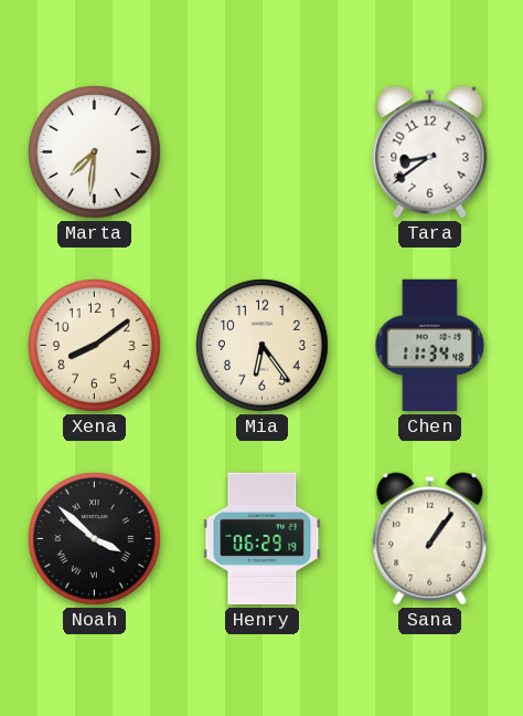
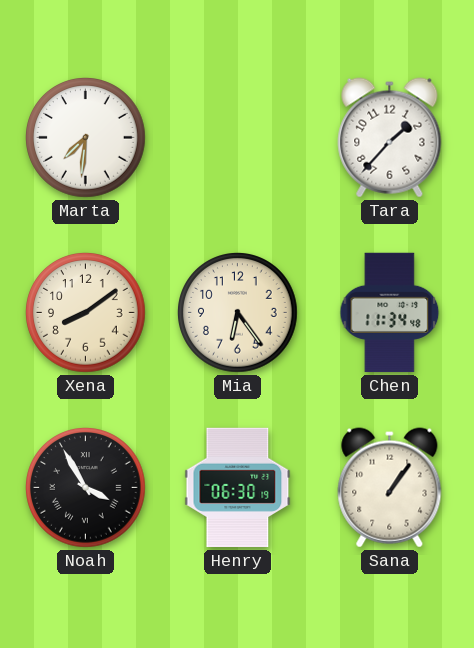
Tara: 8:39 -> 1:37
Noah: 3:52 -> 3:55
Henry: 06:29 -> 06:30
